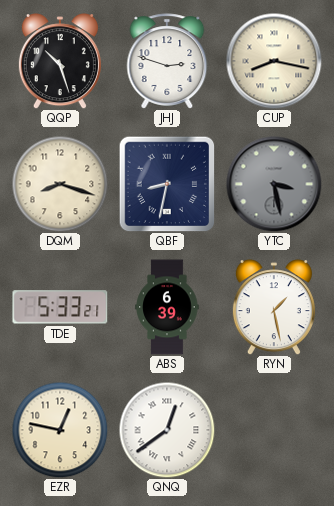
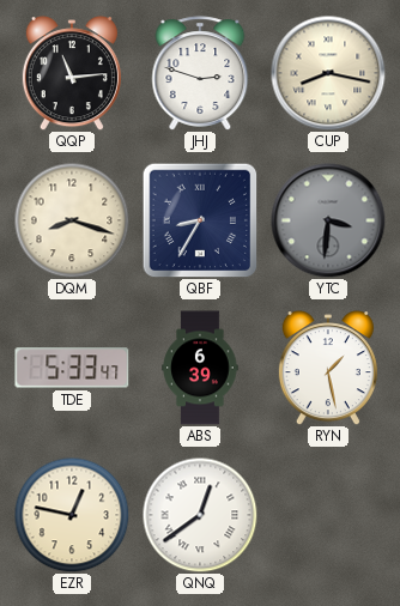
QQP: 10:27 -> 11:14
QBF: 8:32 -> 8:35
YTC: 3:28 -> 3:31
TDE: 5:33:21 -> 5:33:47
